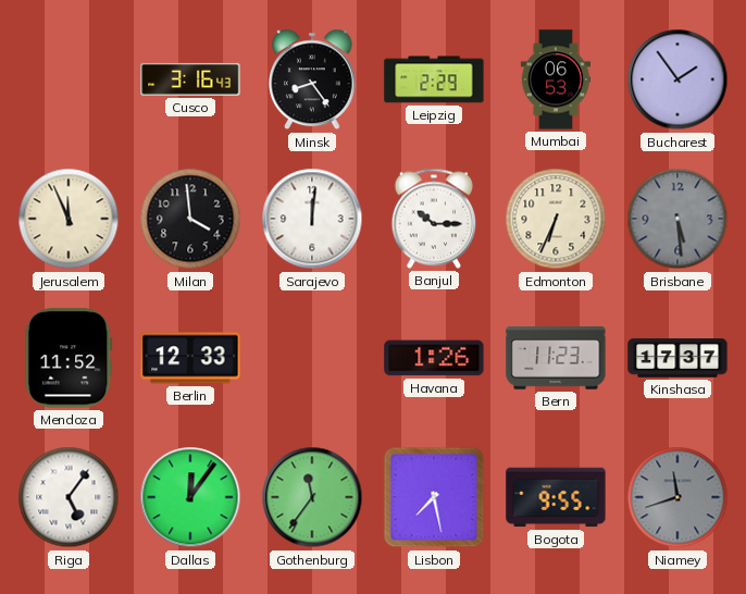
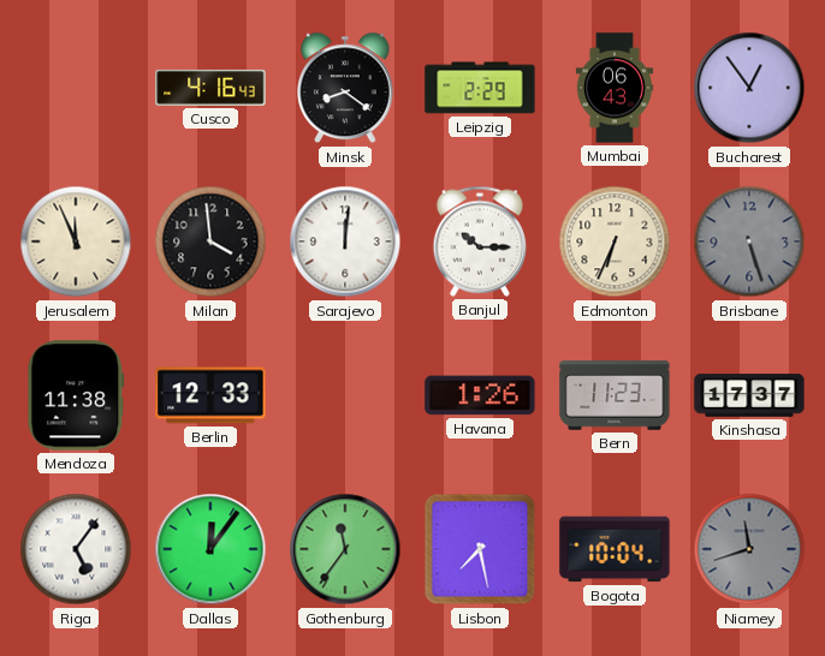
Cusco: 3:16 -> 4:16
Minsk: 8:24 -> 8:21
Mumbai: 06:53 -> 06:43
Bucharest: 1:54 -> 12:54
Brisbane: 5:29 -> 5:27
Mendoza: 11:52 -> 11:38
Bogota: 9:55 -> 10:04
